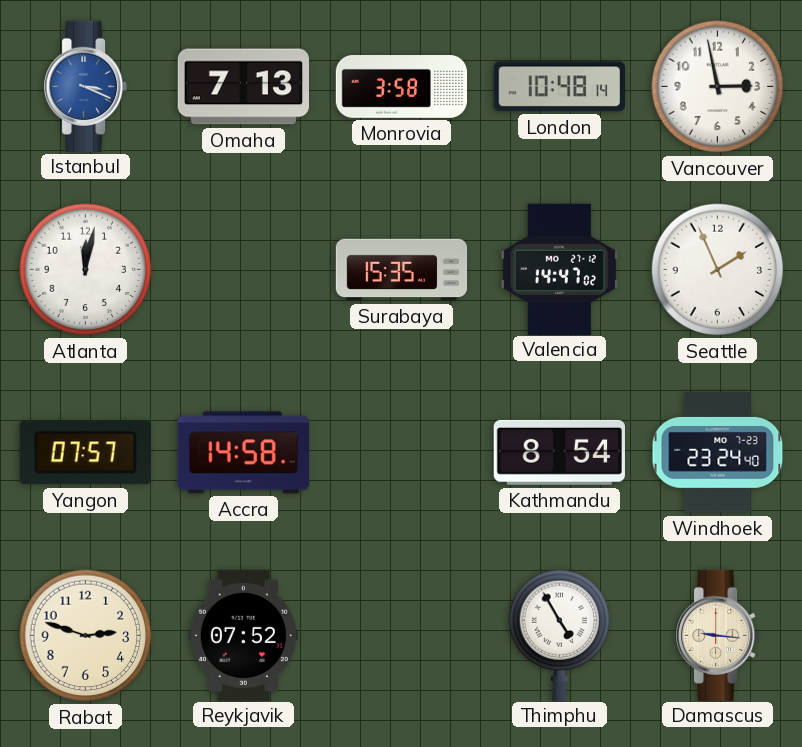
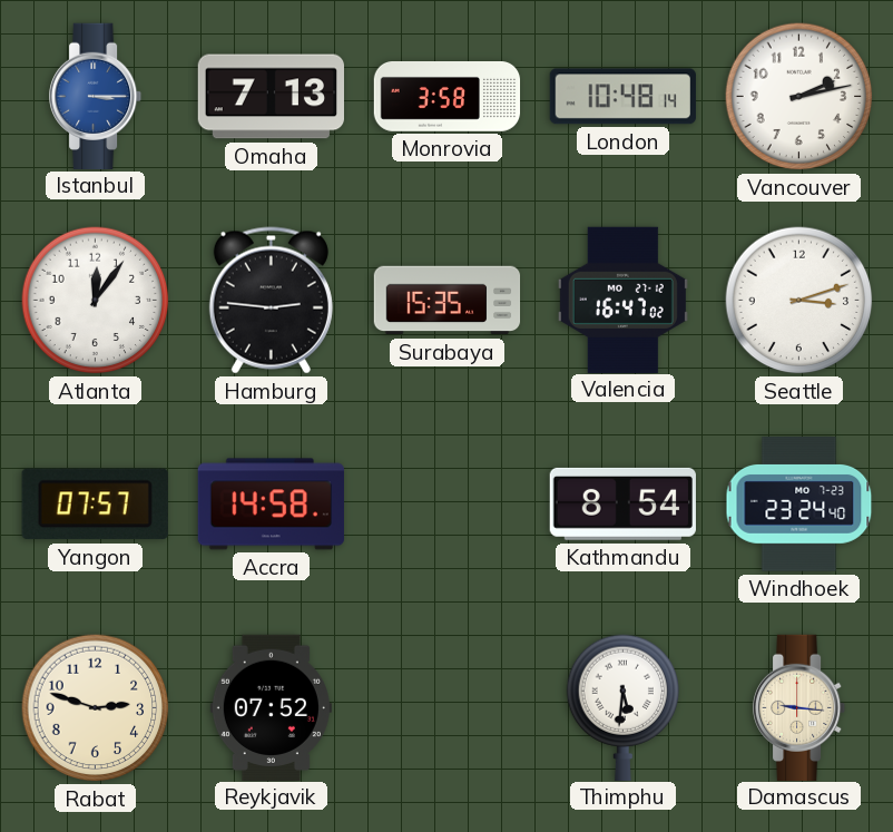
Istanbul: 3:19 -> 3:15
Vancouver: 2:58 -> 2:13
Atlanta: 12:02 -> 12:06
Hamburg: none -> 2:46
Valencia: 14:47 -> 16:47
Seattle: 1:56 -> 3:12
Thimphu: 4:55 -> 5:31
